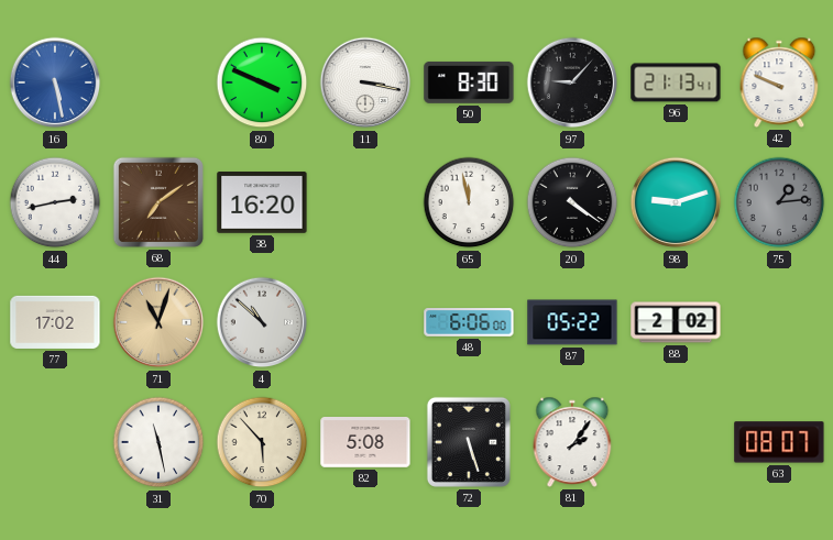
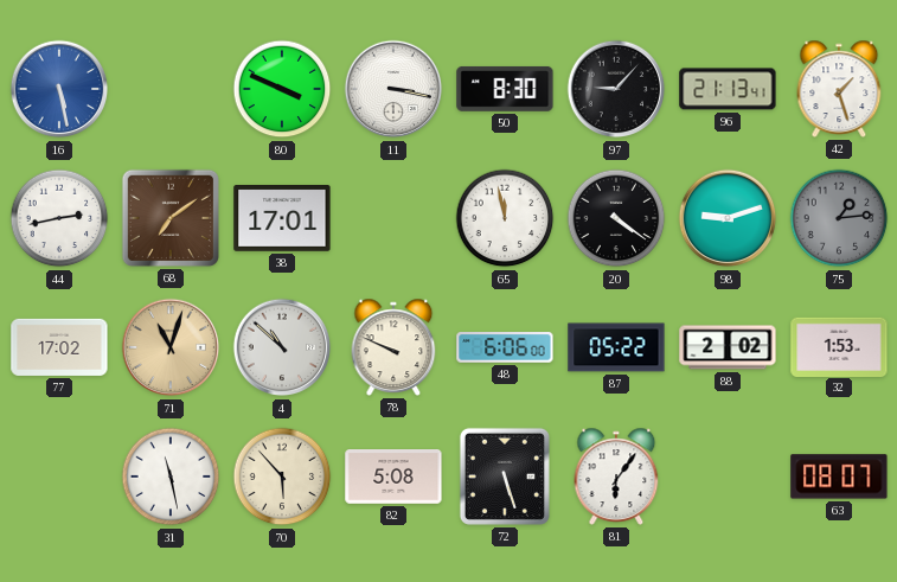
42: 9:49 -> 1:27
38: 16:20 -> 17:01
78: none -> 9:49
32: none -> 1:53
81: 2:06 -> 6:06
